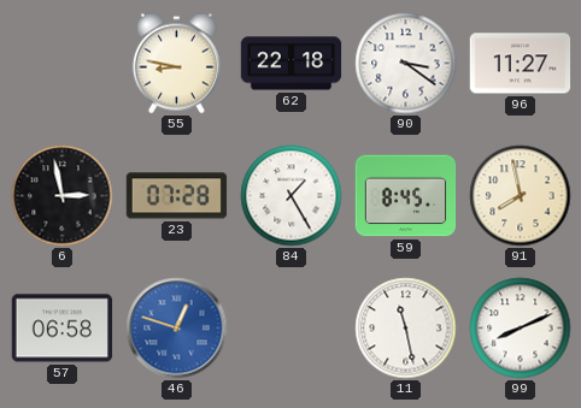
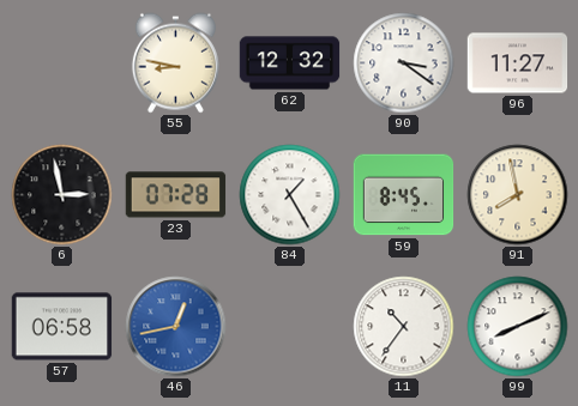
62: 22:18 -> 12:32
46: 12:48 -> 12:43
11: 11:28 -> 10:36
